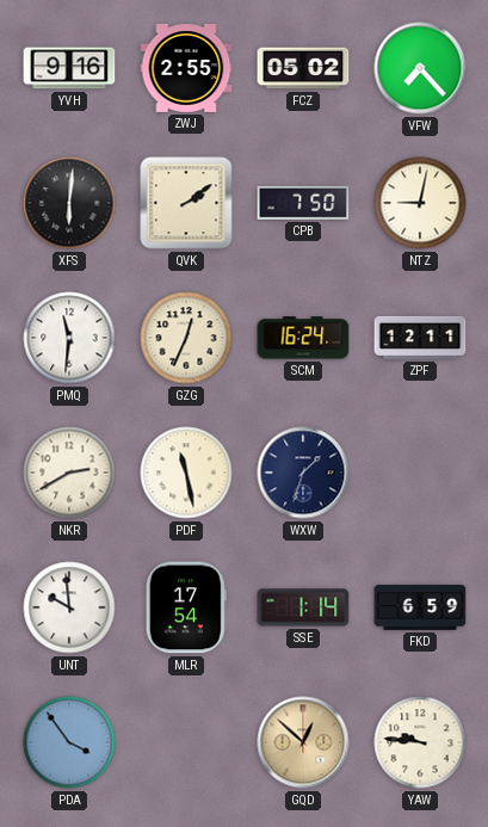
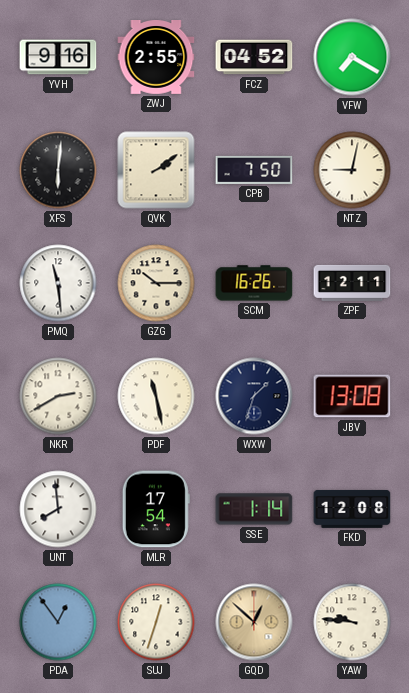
FCZ: 05:02 -> 04:52
VFW: 7:23 -> 7:20
PMQ: 11:31 -> 11:29
GZG: 12:34 -> 10:15
SCM: 16:24 -> 16:26
JBV: none -> 13:08
UNT: 9:59 -> 7:59
FKD: 6:59 -> 12:08
PDA: 3:54 -> 12:54
SUJ: none -> 12:33
